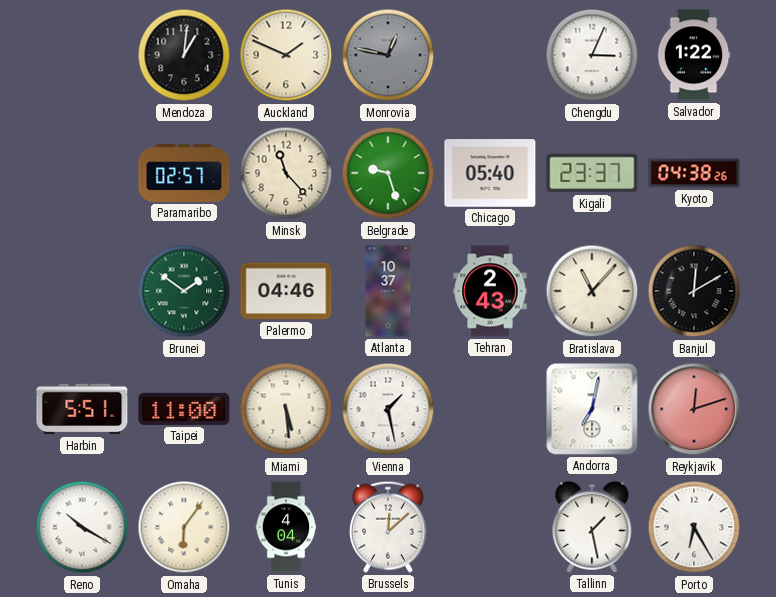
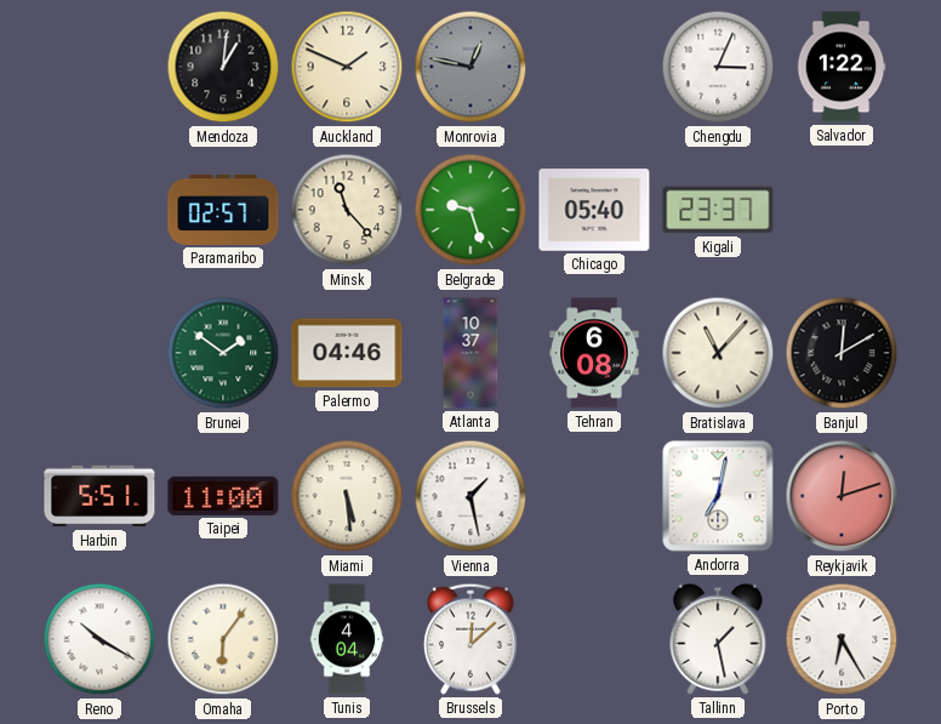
Kyoto: 04:38 -> none
Tehran: 2:43 -> 6:08
